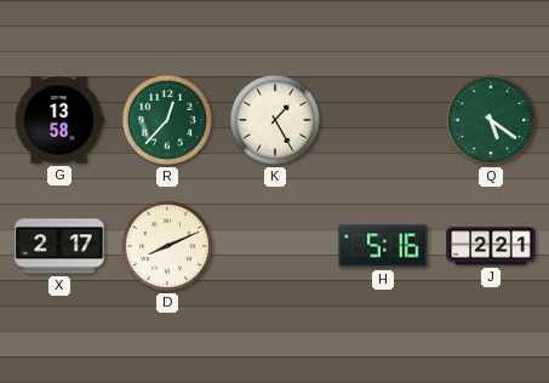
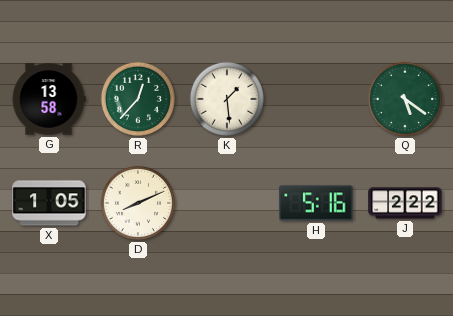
K: 1:25 -> 1:29
X: 2:17 -> 1:05
J: 2:21 -> 2:22
